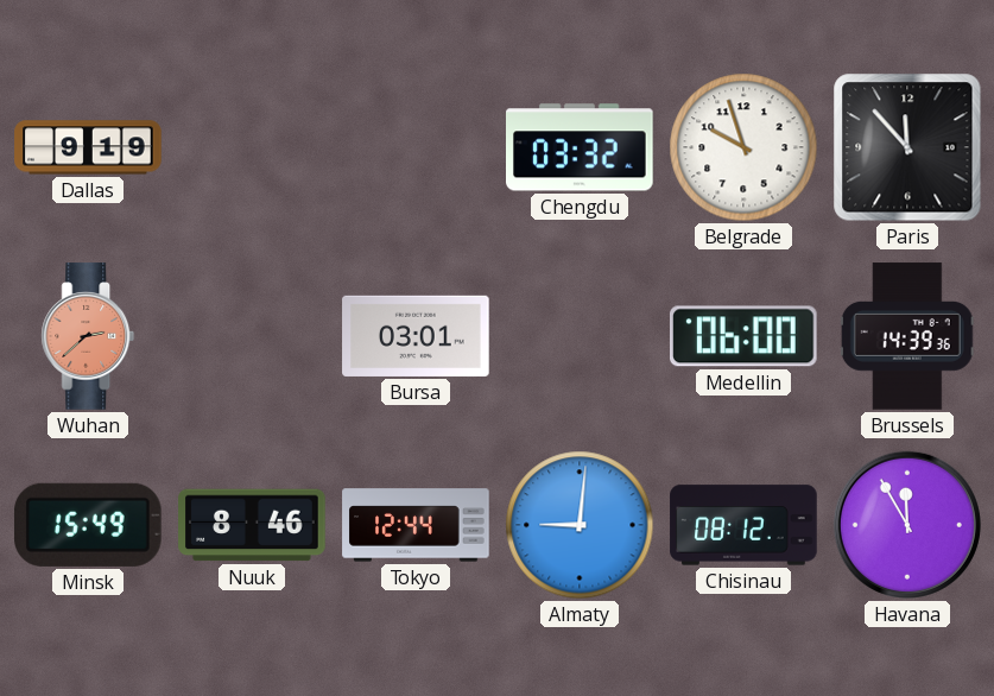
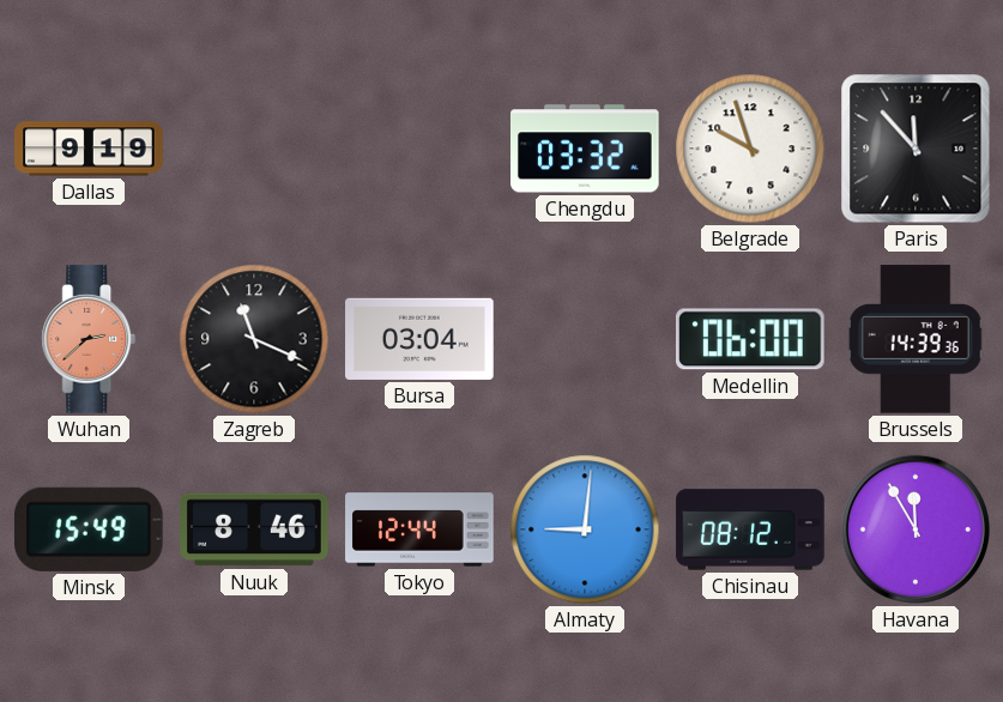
Zagreb: none -> 11:19
Bursa: 03:01 -> 03:04
